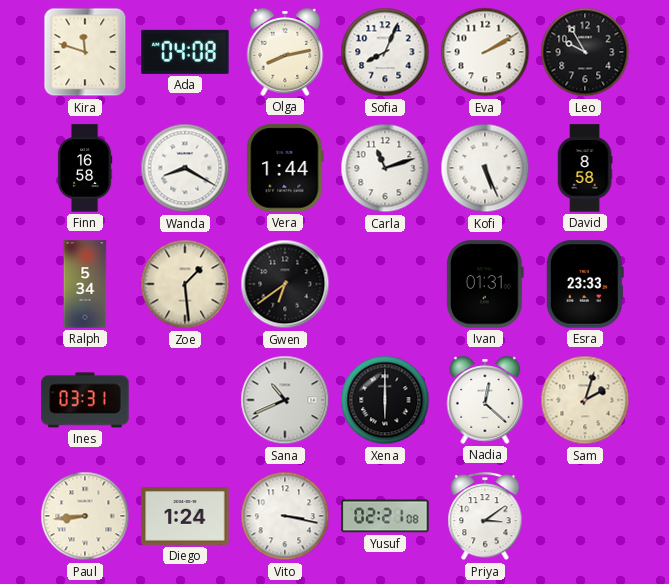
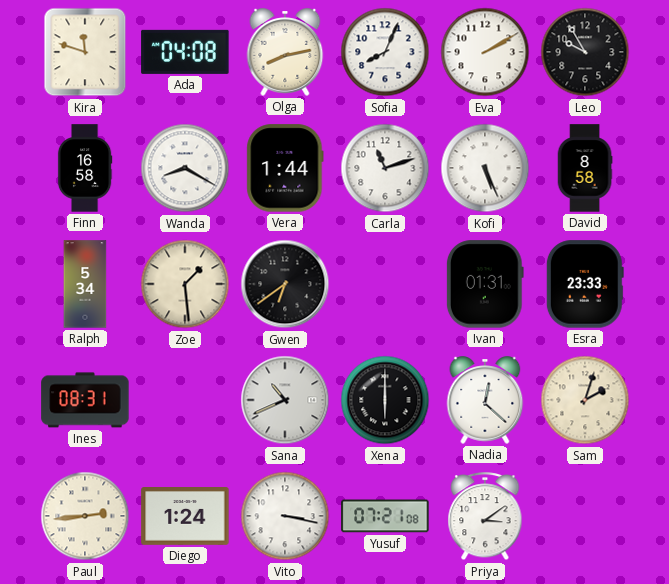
Ines: 03:31 -> 08:31
Paul: 8:44 -> 2:44
Yusuf: 02:21 -> 07:21
